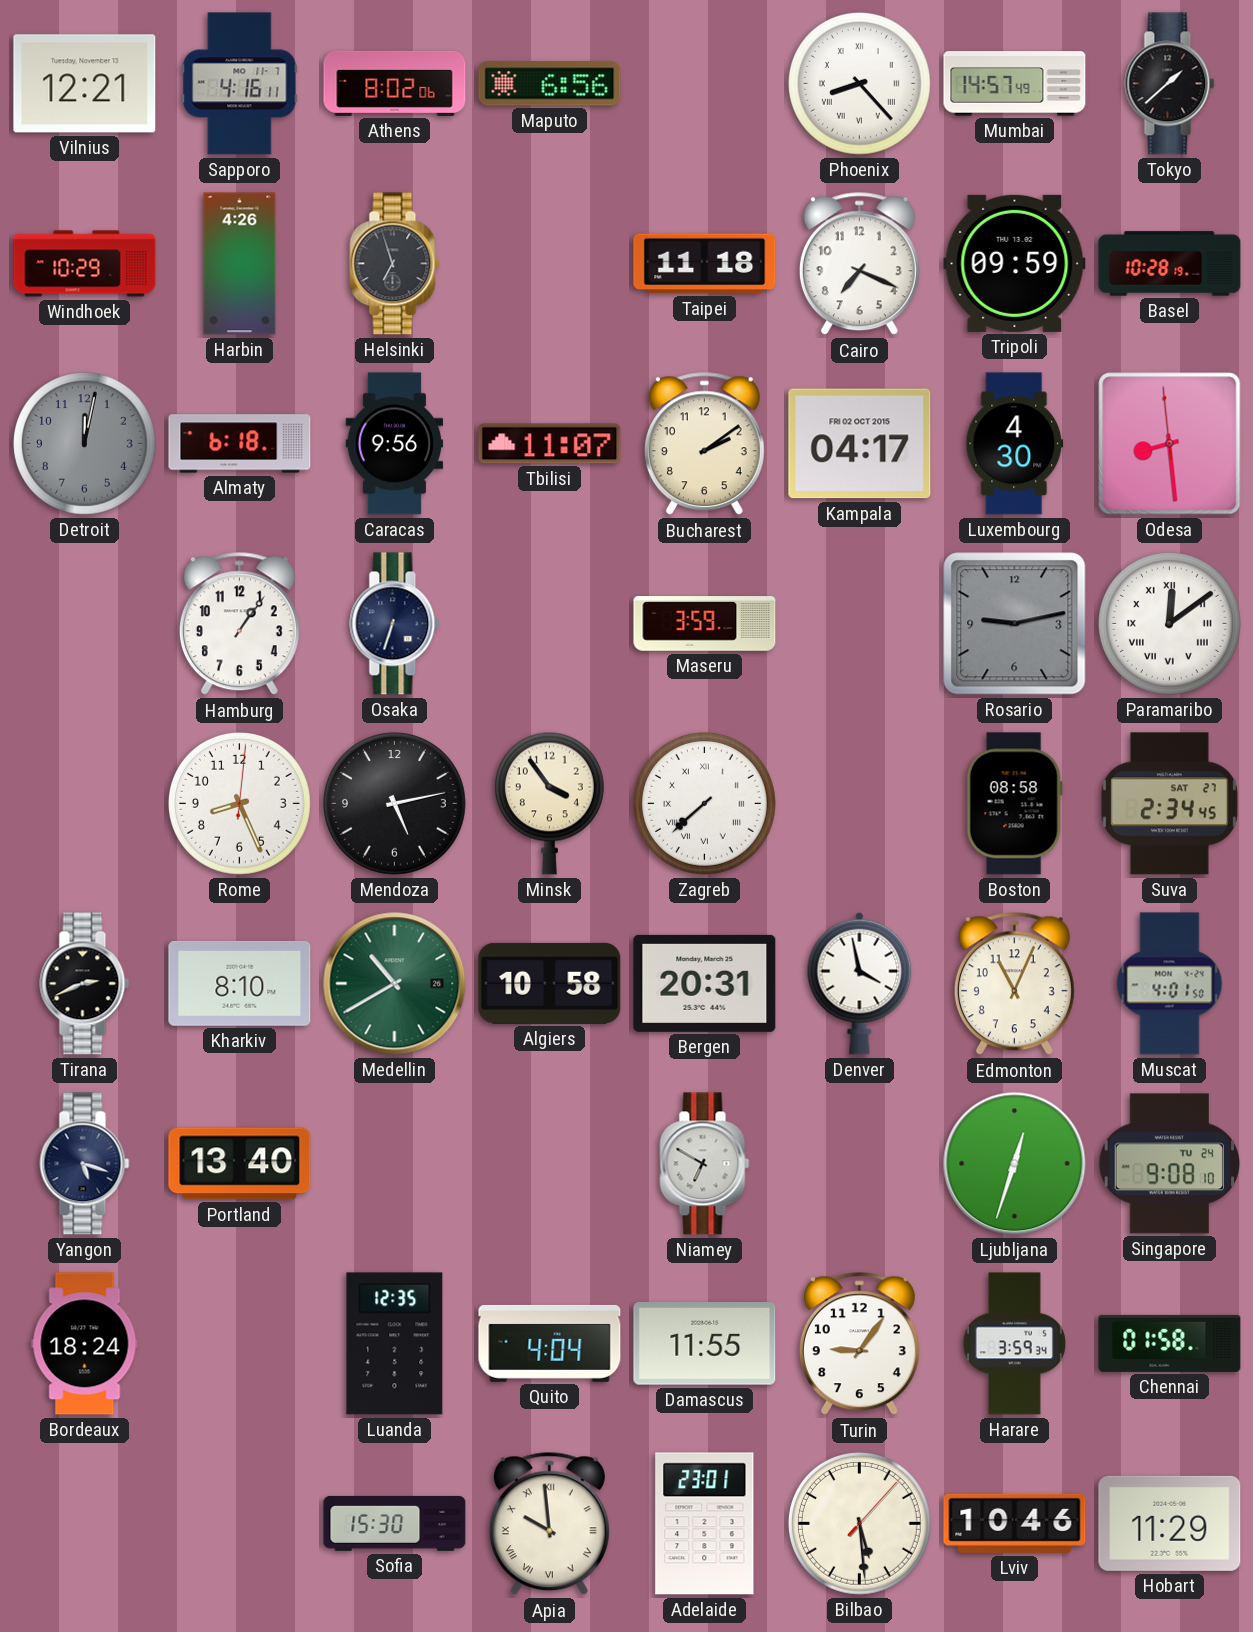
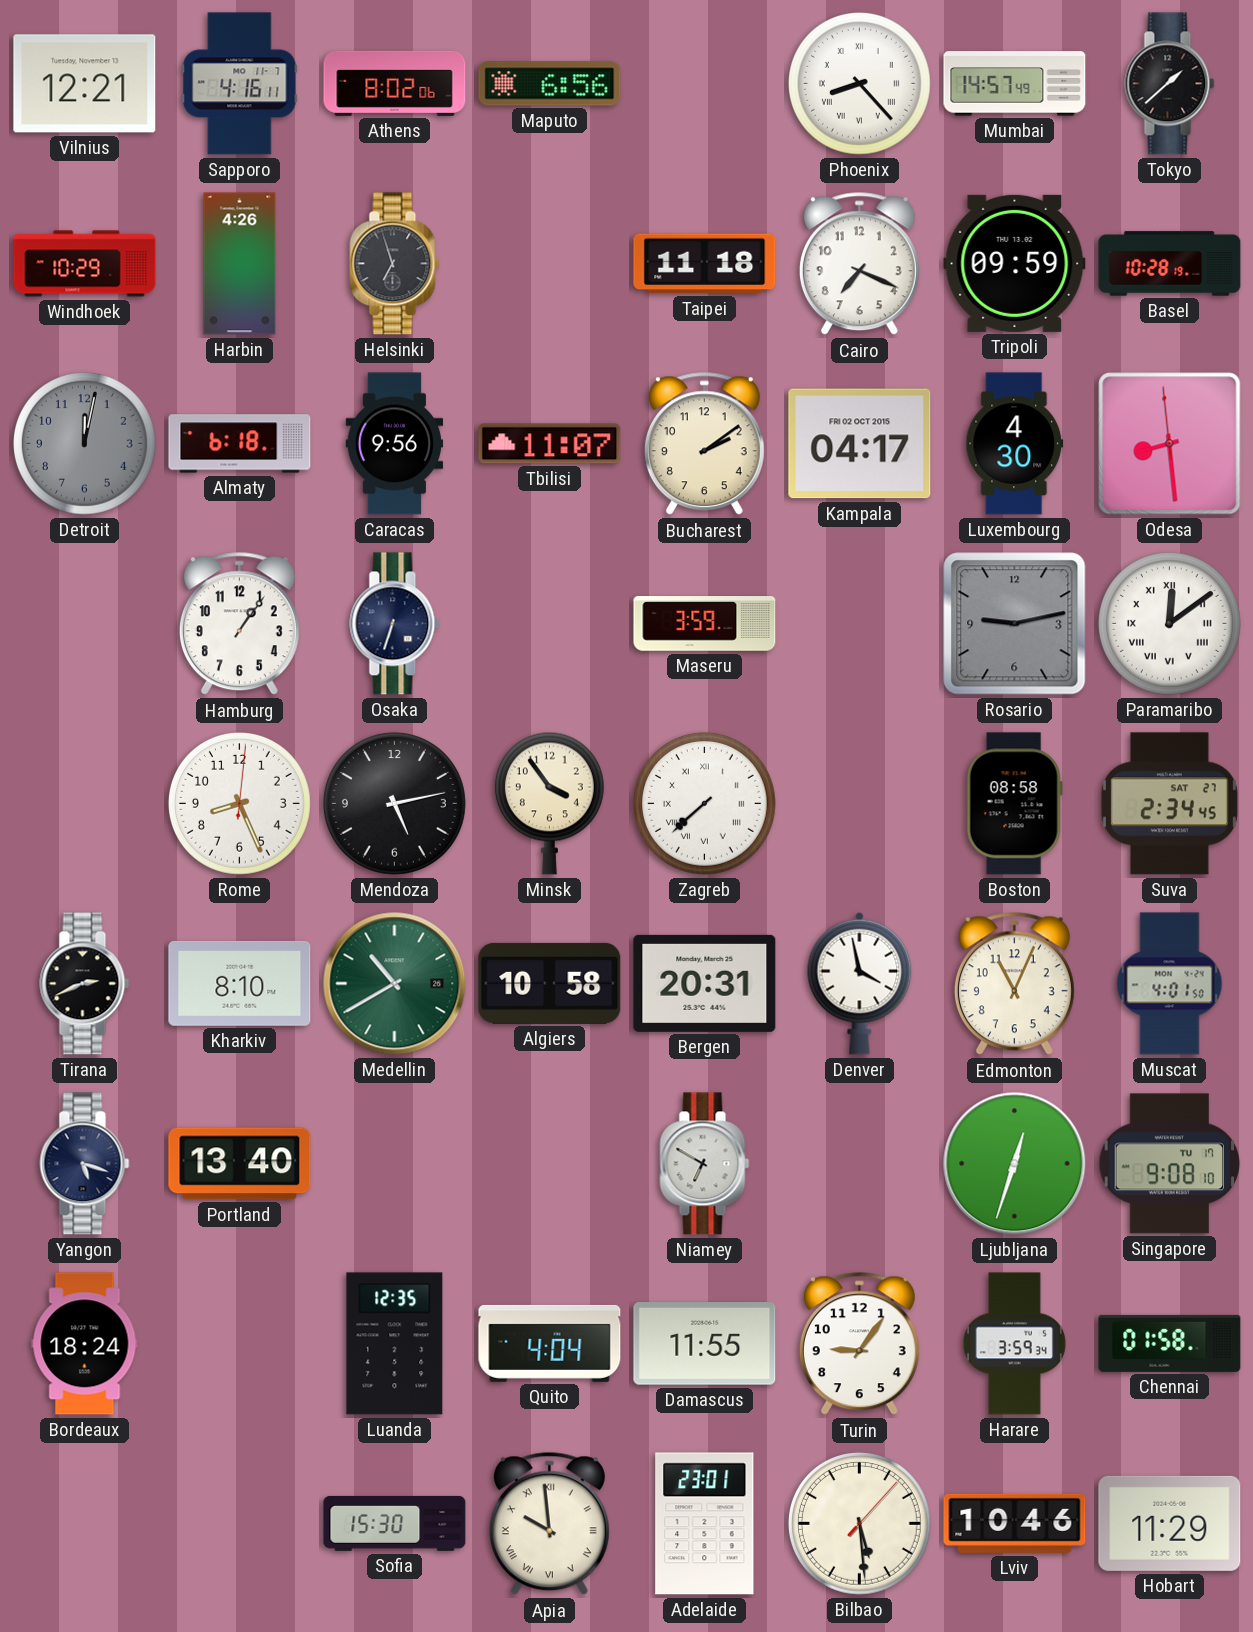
Singapore date: TU 24 -> TU 17
